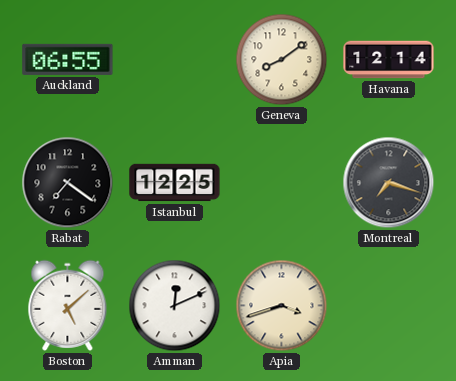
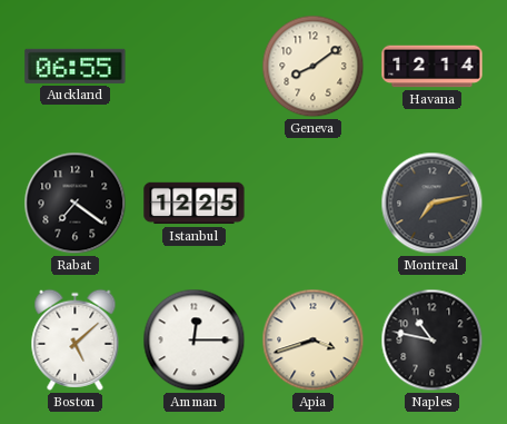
Montreal: 7:18 -> 7:13
Amman: 12:11 -> 12:15
Naples: none -> 10:47
